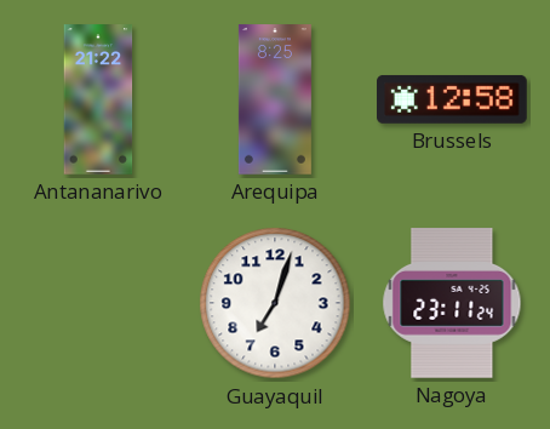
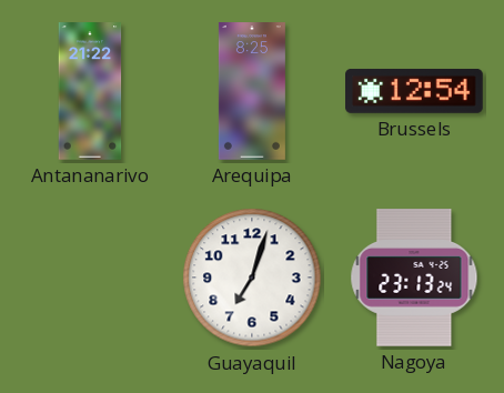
Brussels: 12:58 -> 12:54
Nagoya: 23:11 -> 23:13
